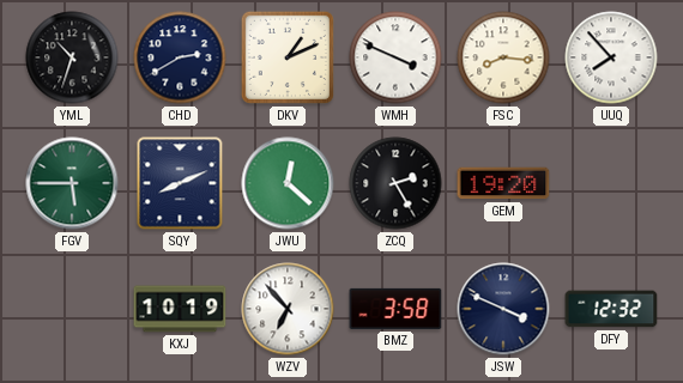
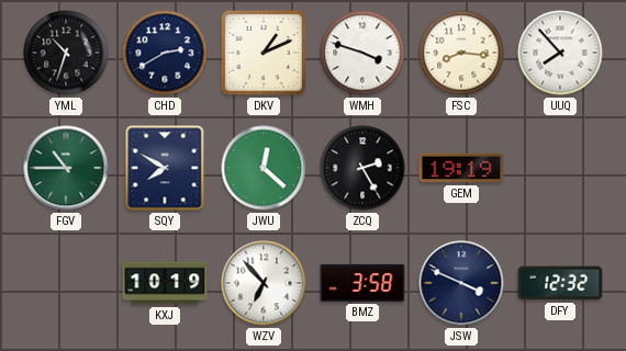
WMH: 3:49 -> 3:48
FGV: 5:45 -> 10:45
SQY: 8:11 -> 7:50
GEM: 19:20 -> 19:19
